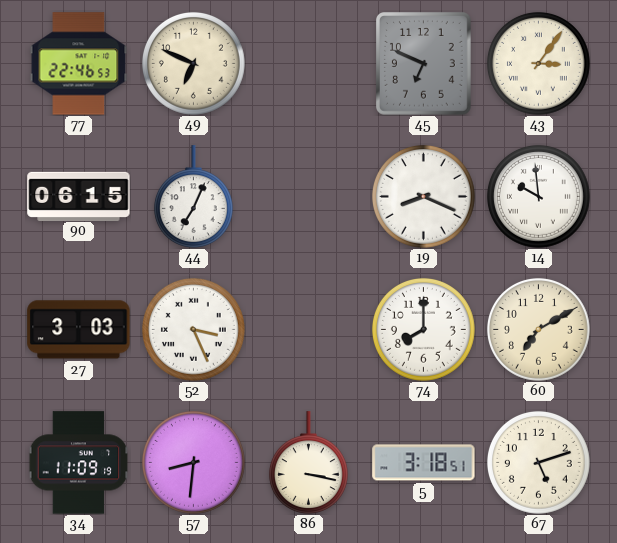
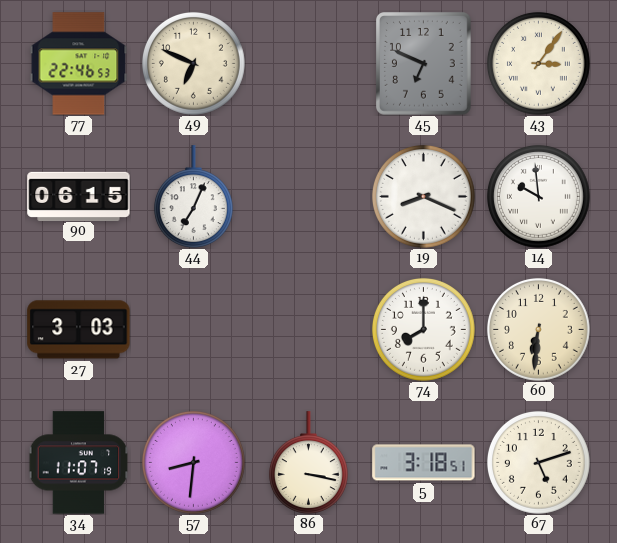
52: 3:26 -> none
60: 7:10 -> 6:31
34: 11:09 -> 11:07
